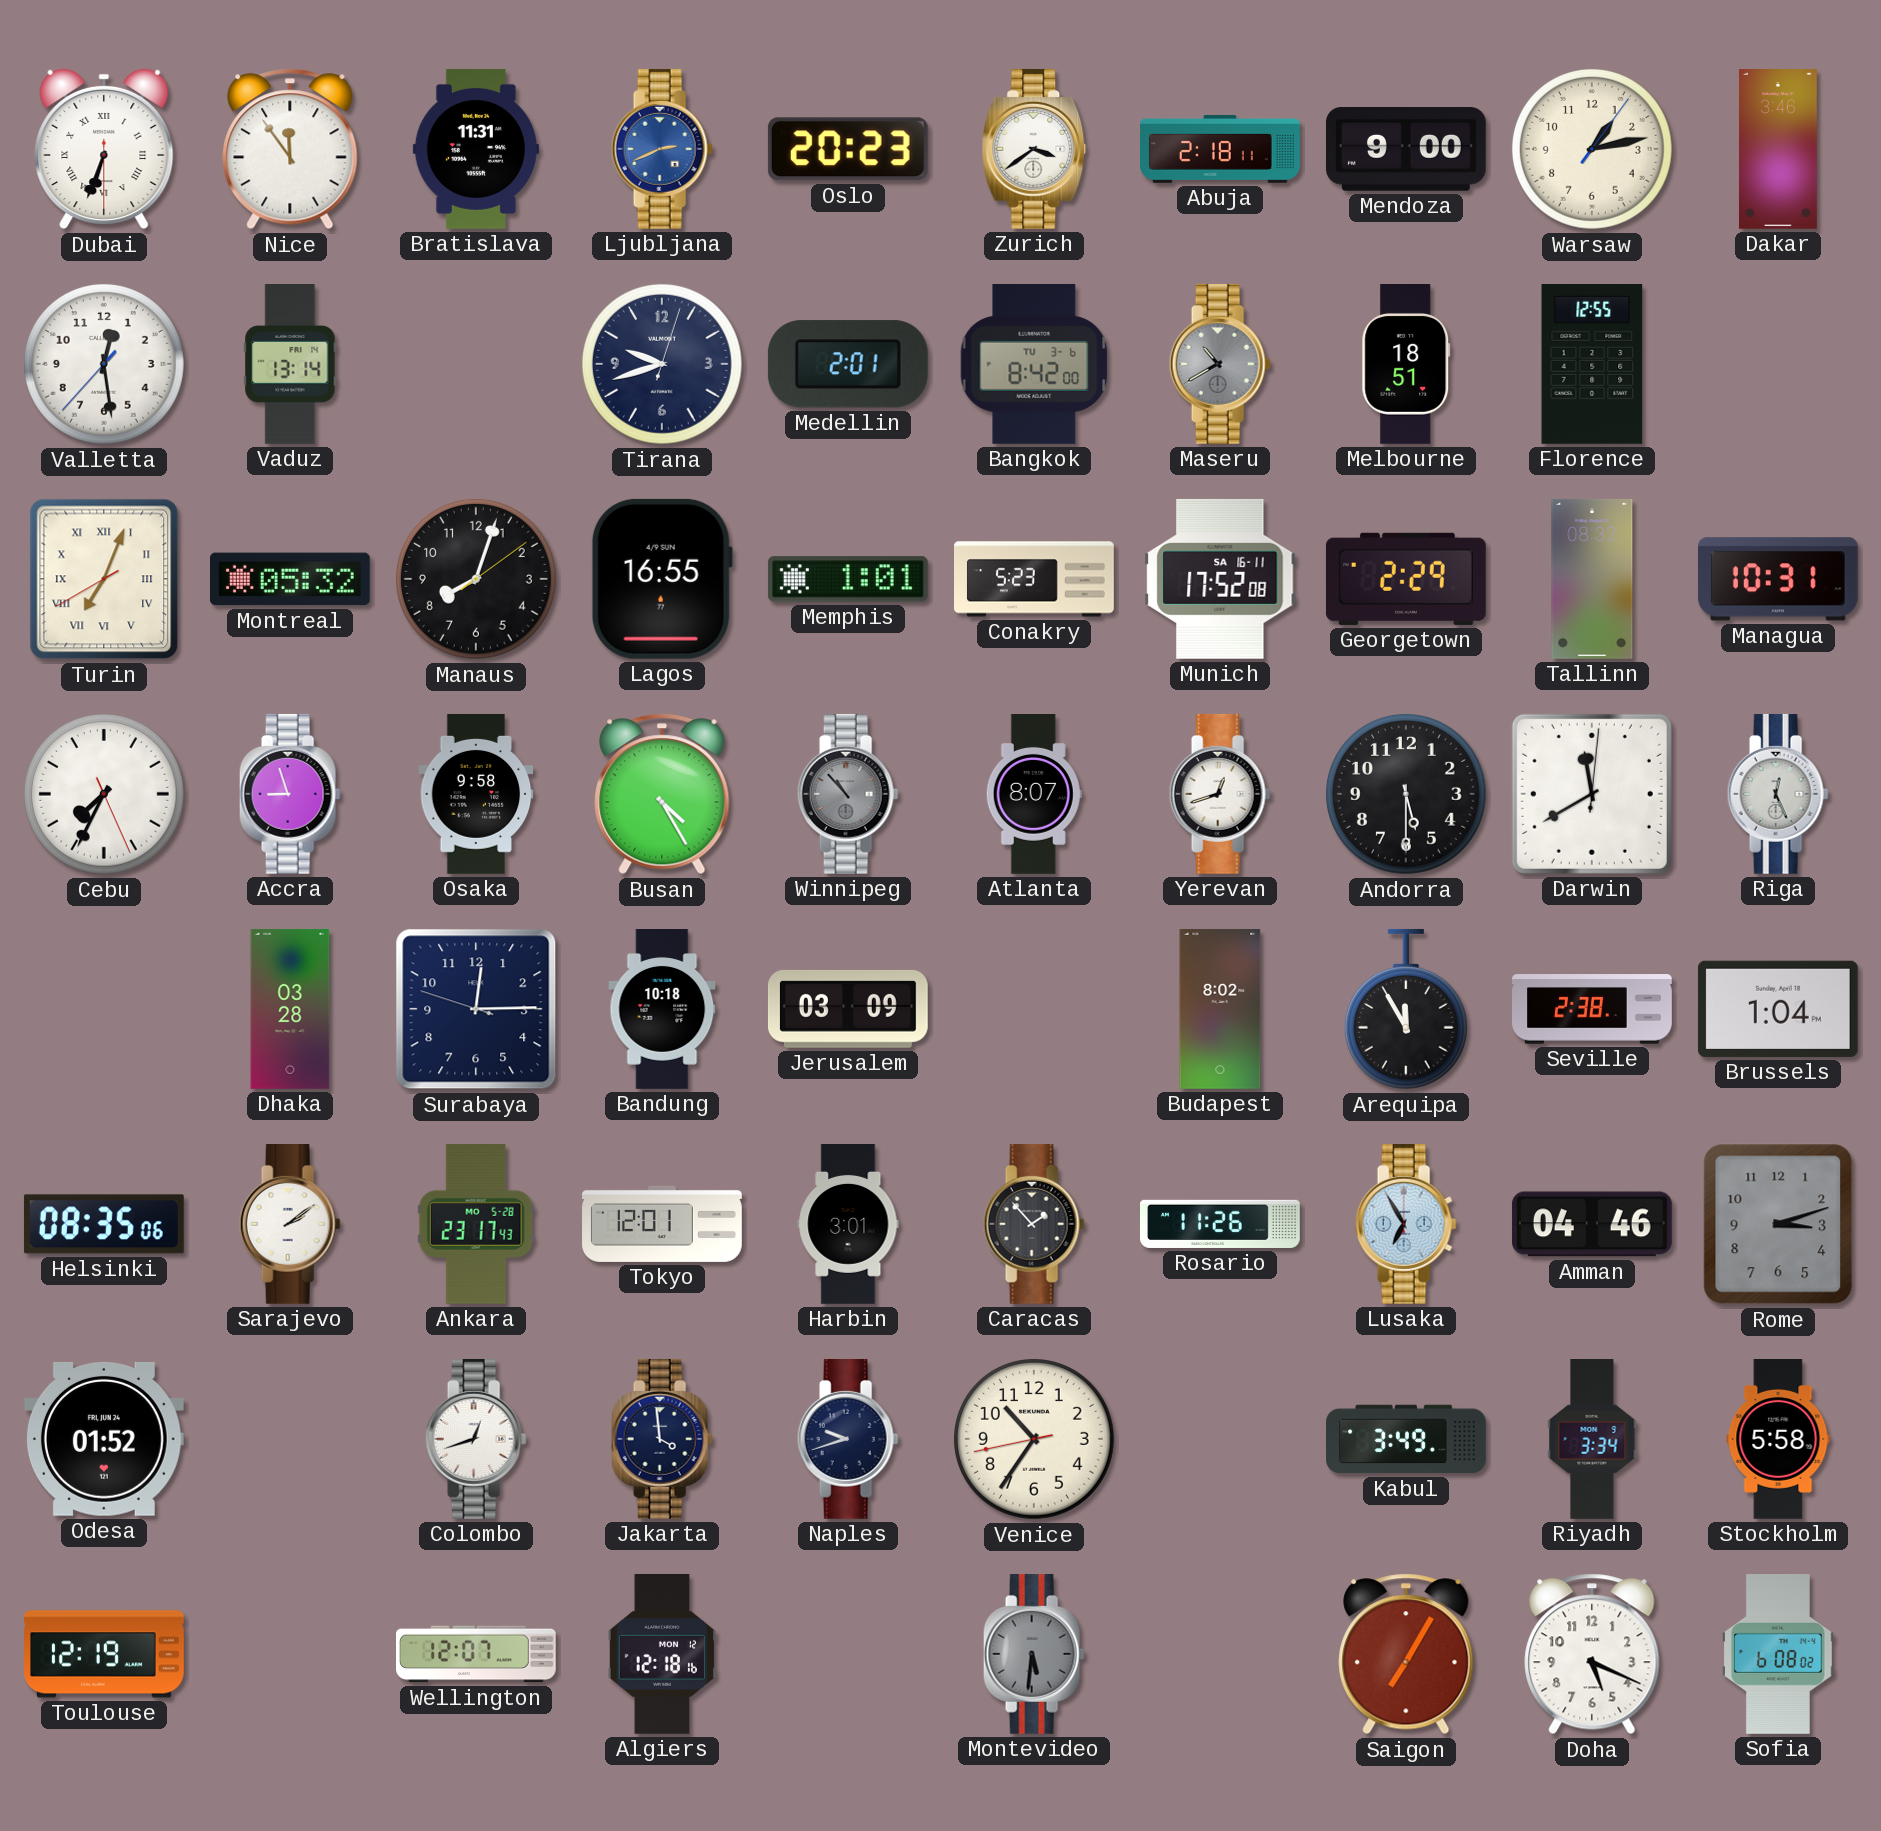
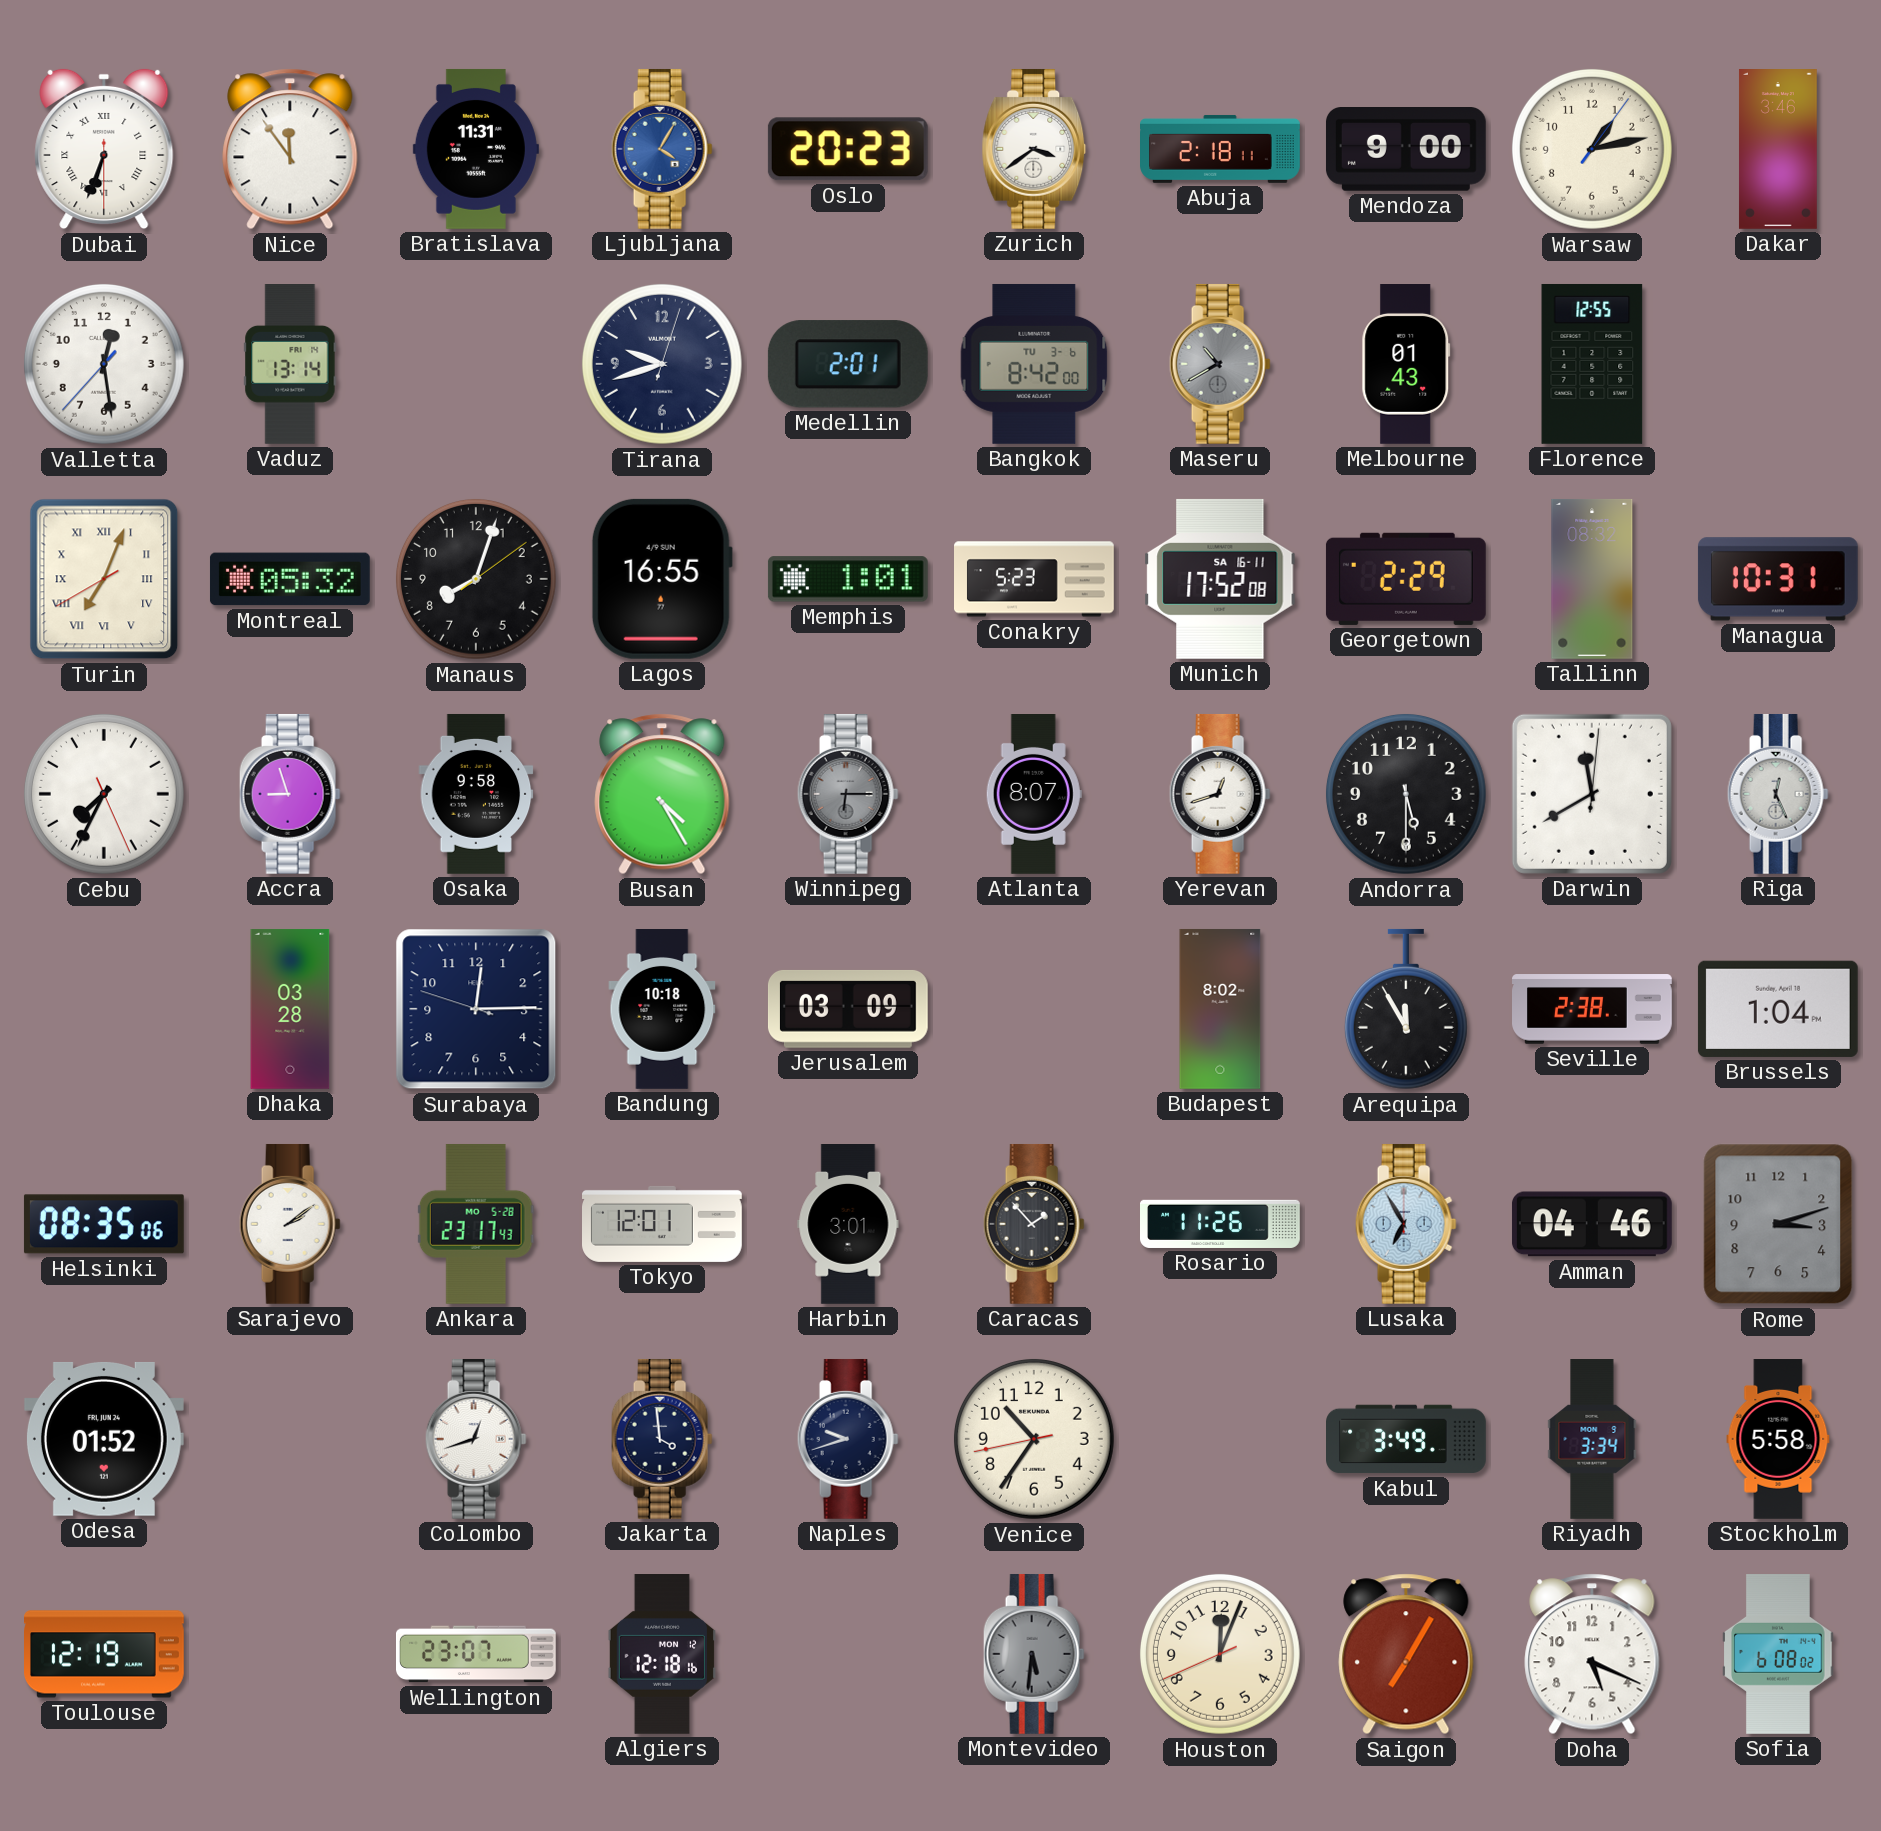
Ljubljana: 2:41 -> 4:05
Melbourne: 18:51 -> 01:43
Winnipeg: 10:53 -> 6:15
Wellington: 12:07 -> 23:07
Houston: none -> 12:03
